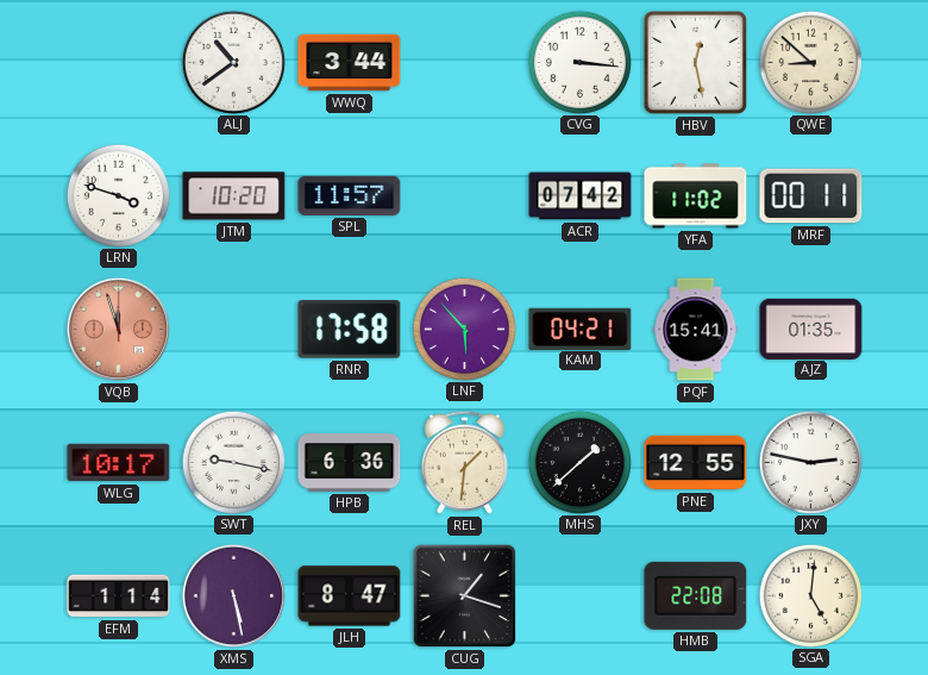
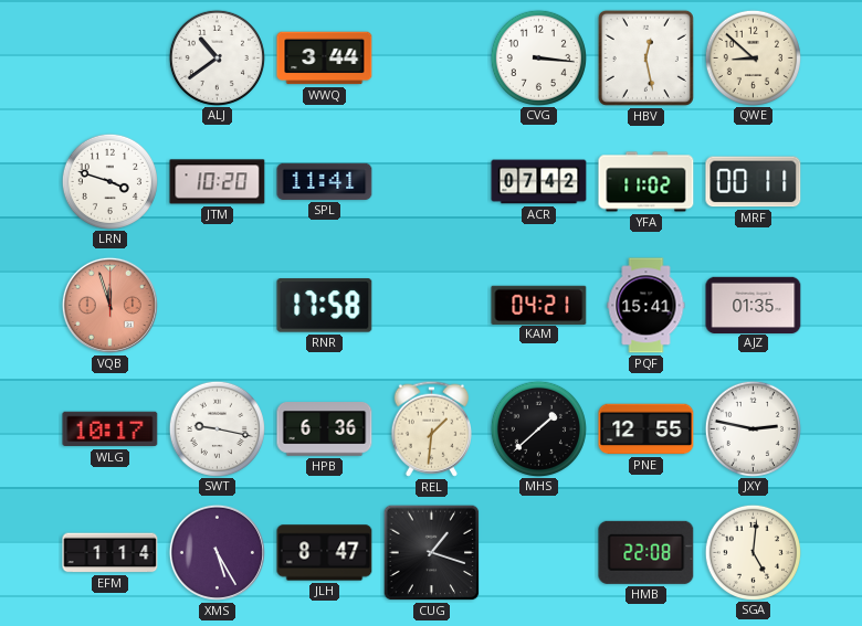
SPL: 11:57 -> 11:41
LNF: 5:53 -> none
XMS: 5:28 -> 5:25
